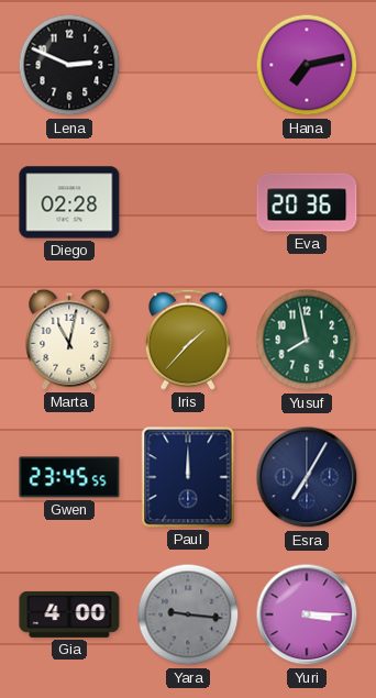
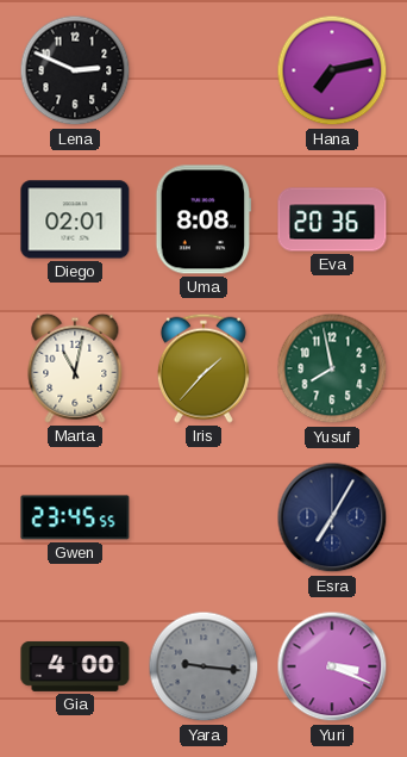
Diego: 02:28 -> 02:01
Uma: none -> 8:08
Paul: 12:00 -> none
Yuri: 3:15 -> 3:19
